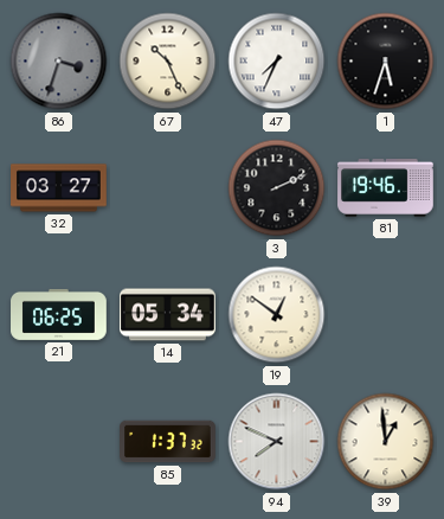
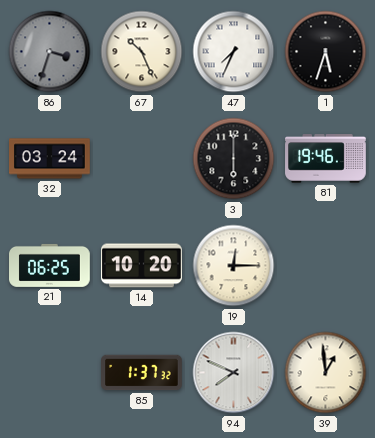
32: 03:27 -> 03:24
3: 2:11 -> 6:00
14: 05:34 -> 10:20
19: 12:51 -> 12:15
